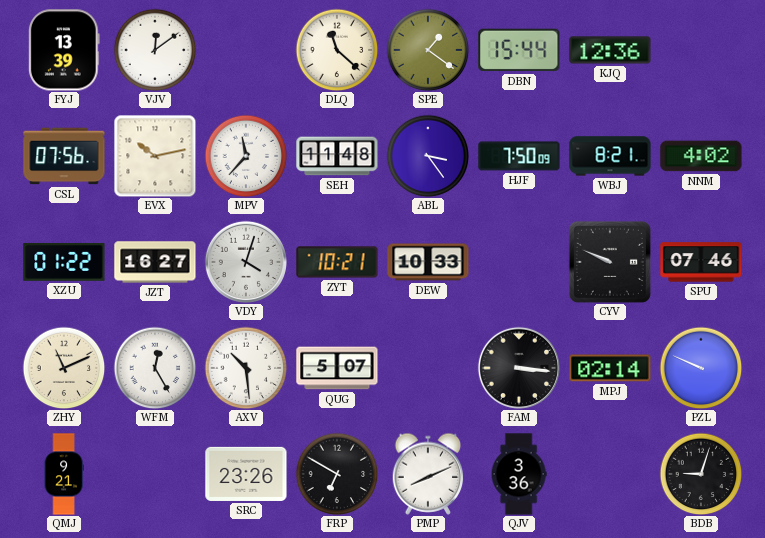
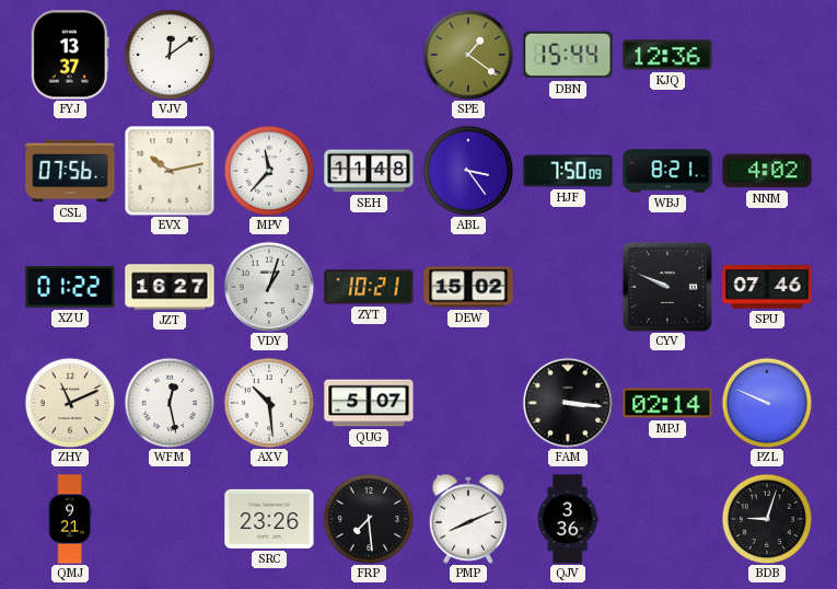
FYJ: 13:39 -> 13:37
DLQ: 11:22 -> none
VDY: 4:03 -> 1:03
DEW: 10:33 -> 15:02
WFM: 12:25 -> 12:28
FRP: 6:50 -> 7:29
